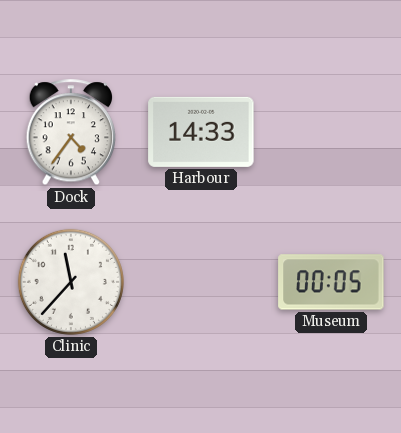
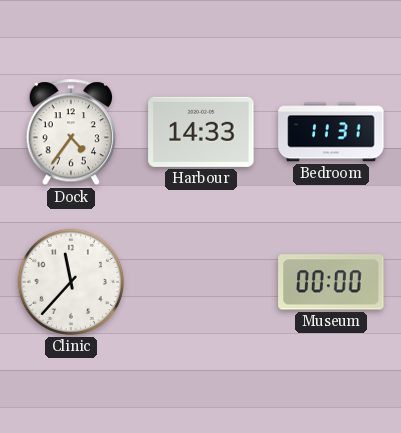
Bedroom: none -> 11:31
Museum: 00:05 -> 00:00
